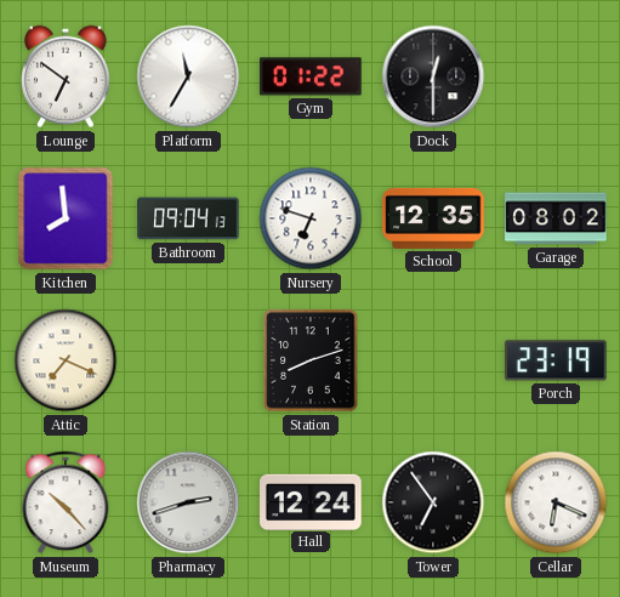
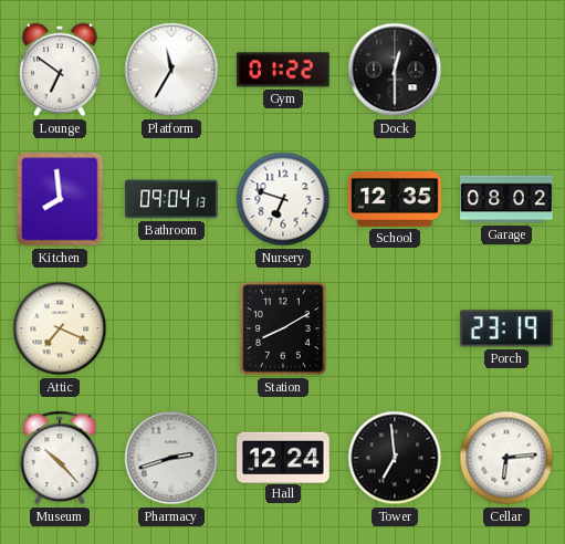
Station: 8:12 -> 8:10
Tower: 6:54 -> 6:59
Cellar: 6:19 -> 6:14
